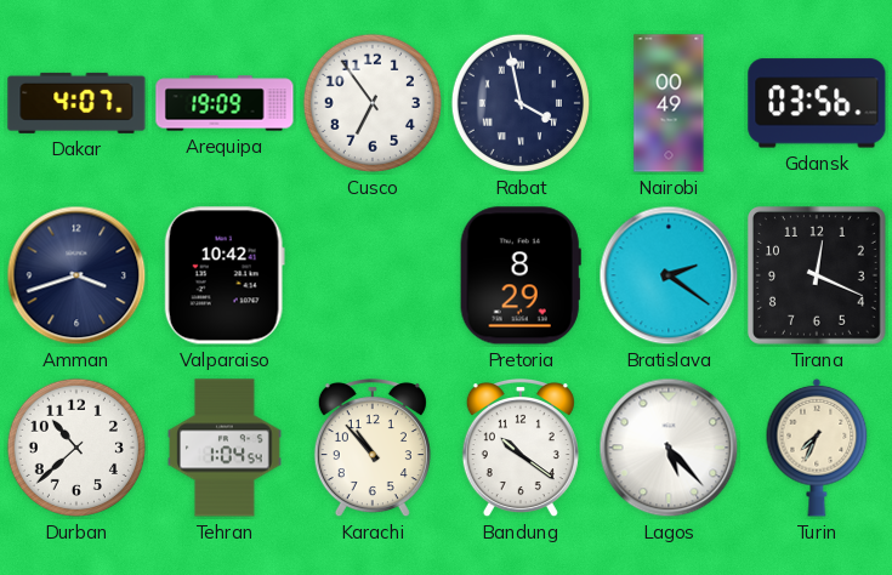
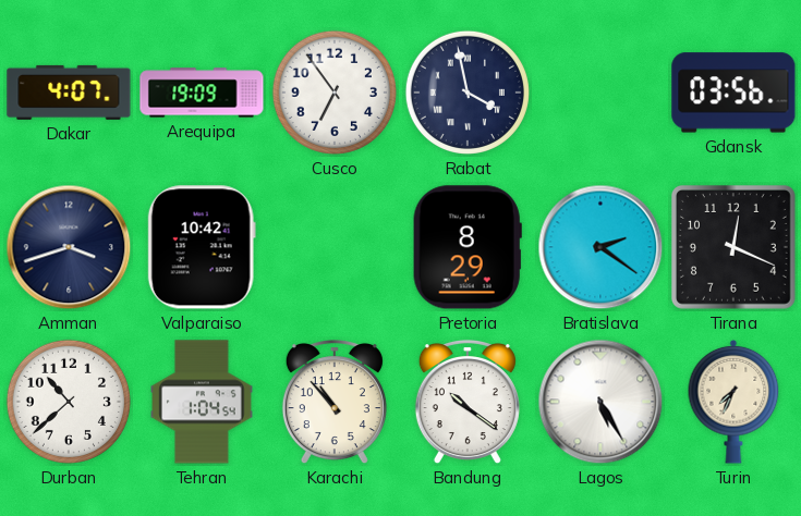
Nairobi: 00:49 -> none
Lagos: 5:23 -> 5:25
